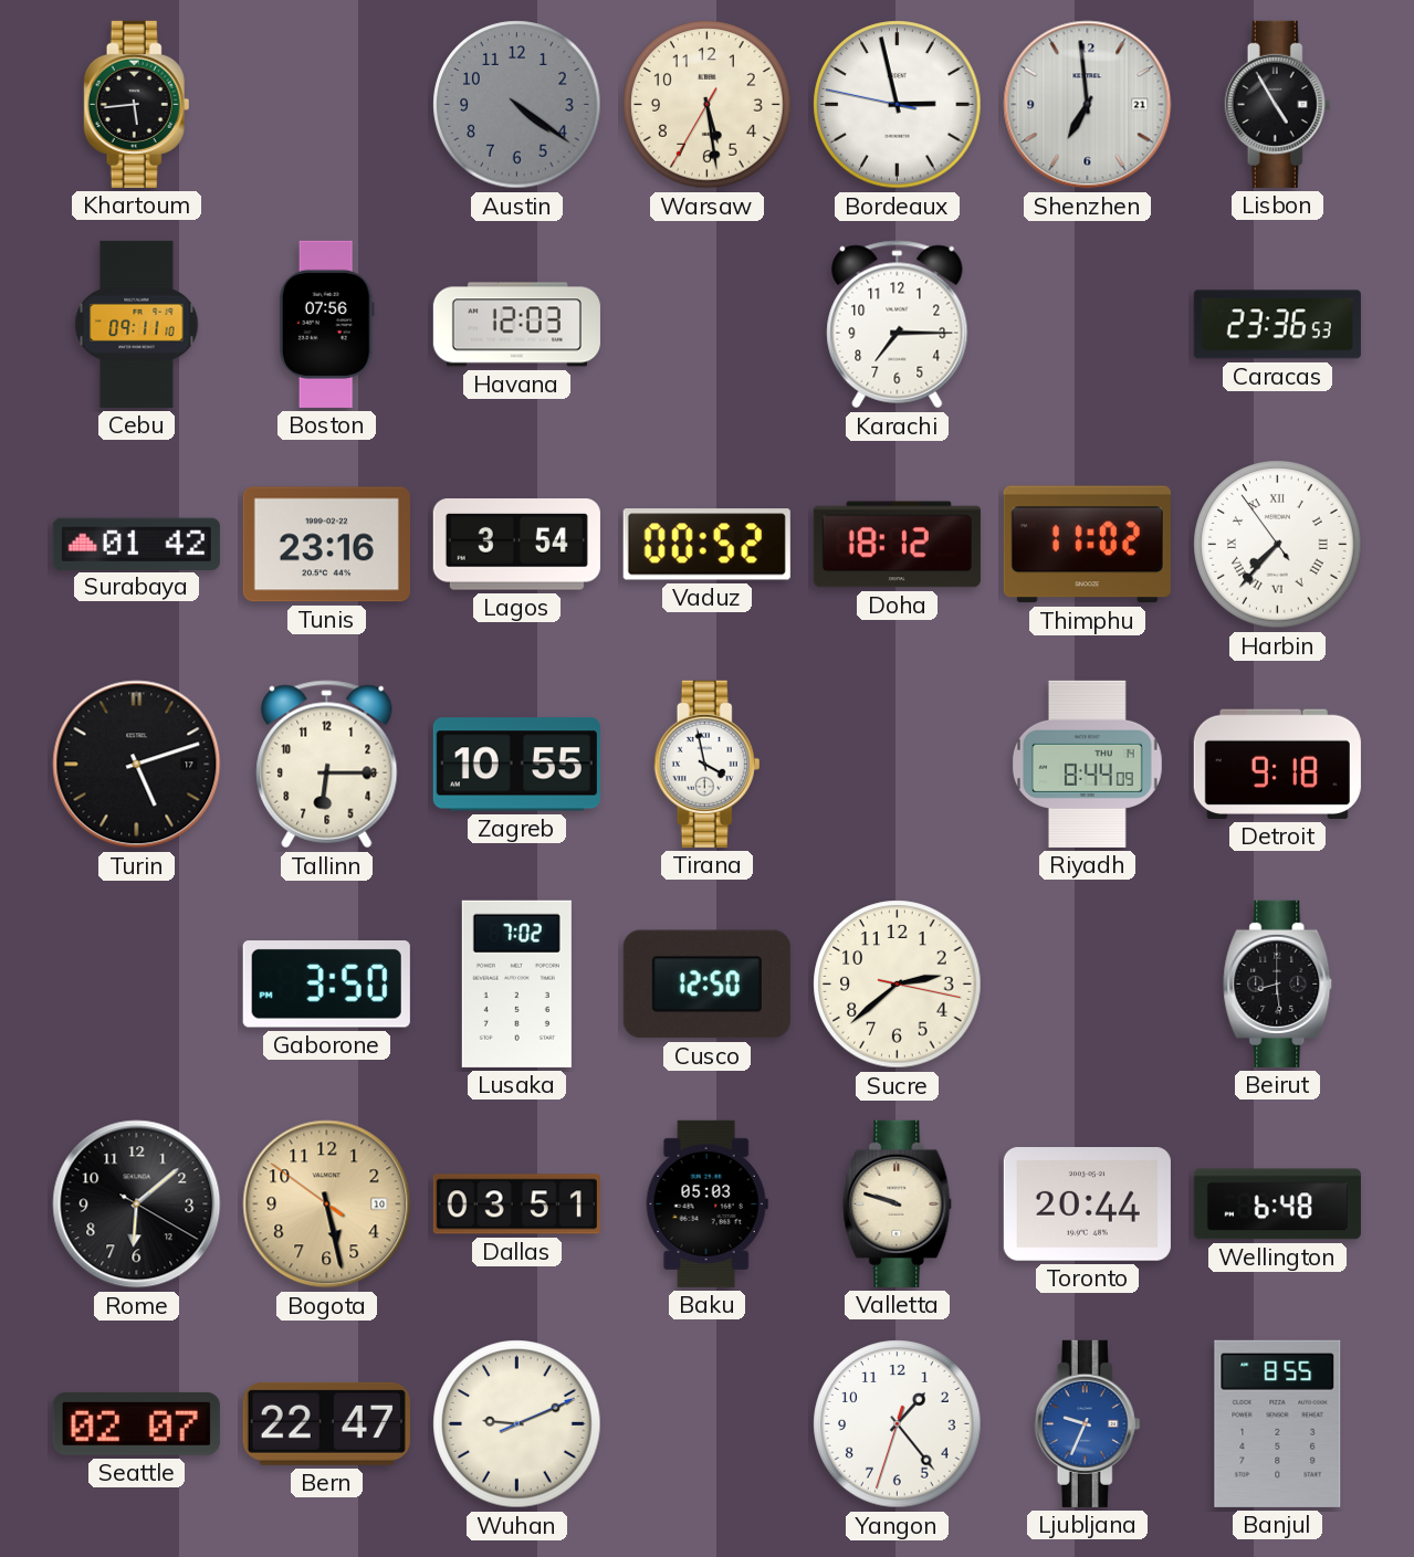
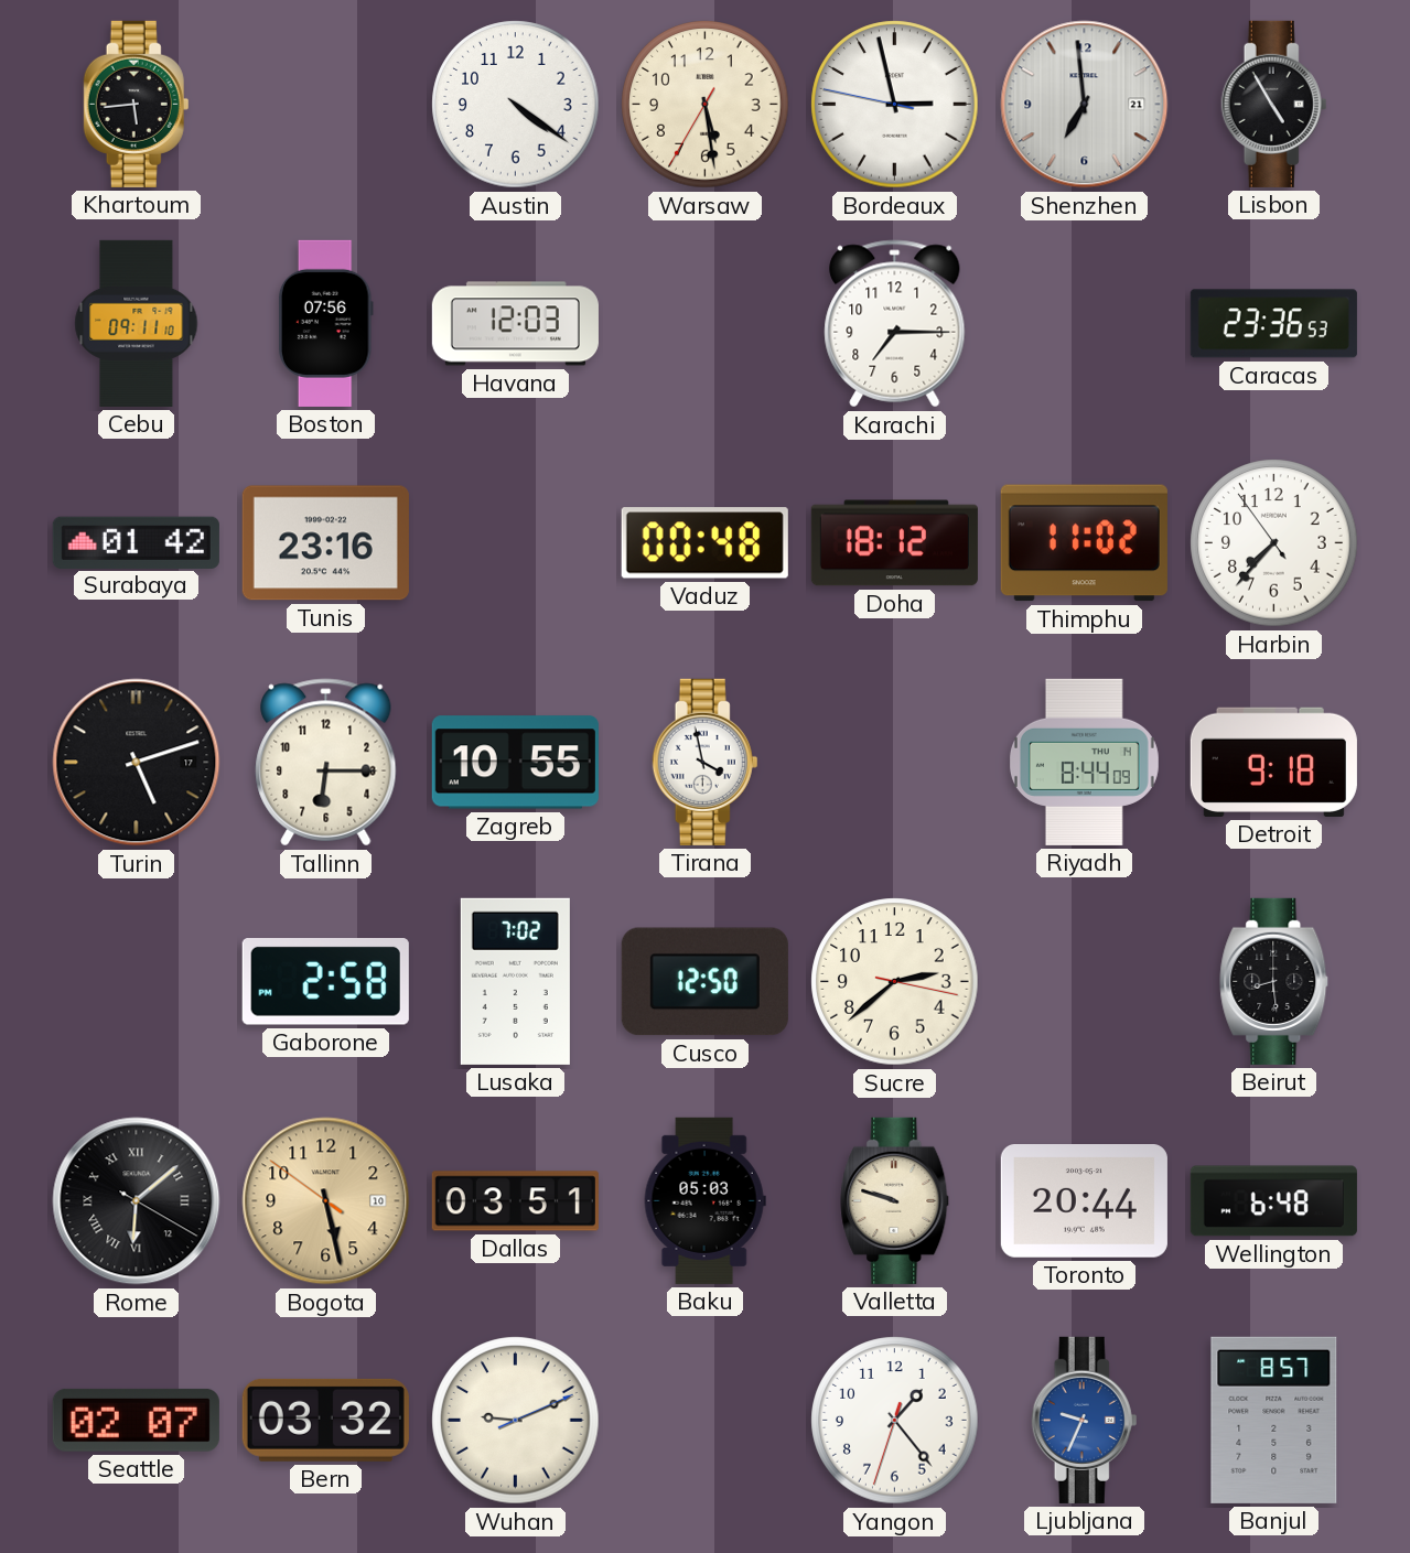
Austin dial: grey -> white
Lagos: 3:54 -> none
Vaduz: 00:52 -> 00:48
Harbin numerals: Roman -> Arabic
Gaborone: 3:50 -> 2:58
Rome numerals: Arabic -> Roman
Bern: 22:47 -> 03:32
Banjul: 8:55 -> 8:57
